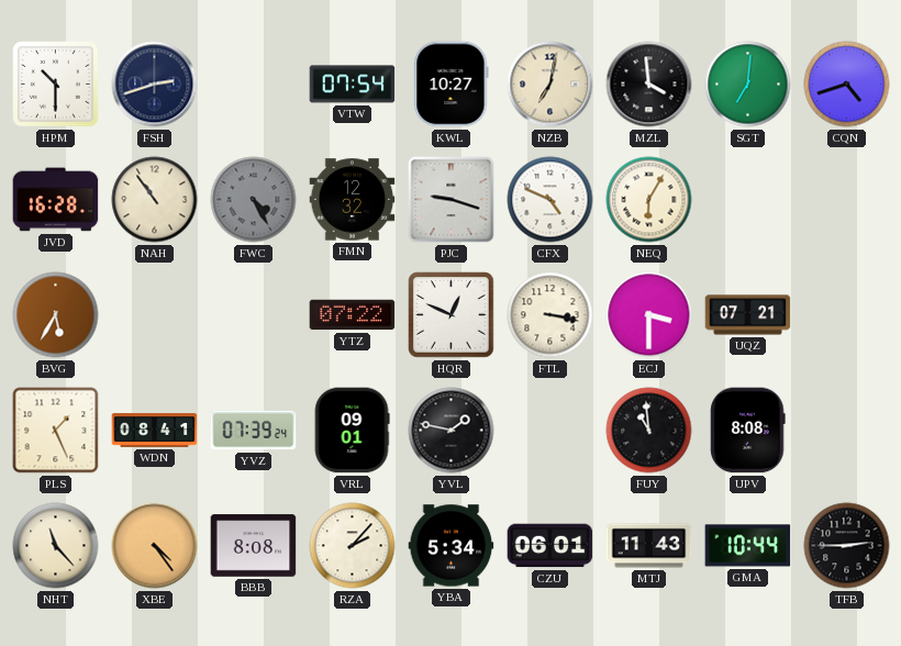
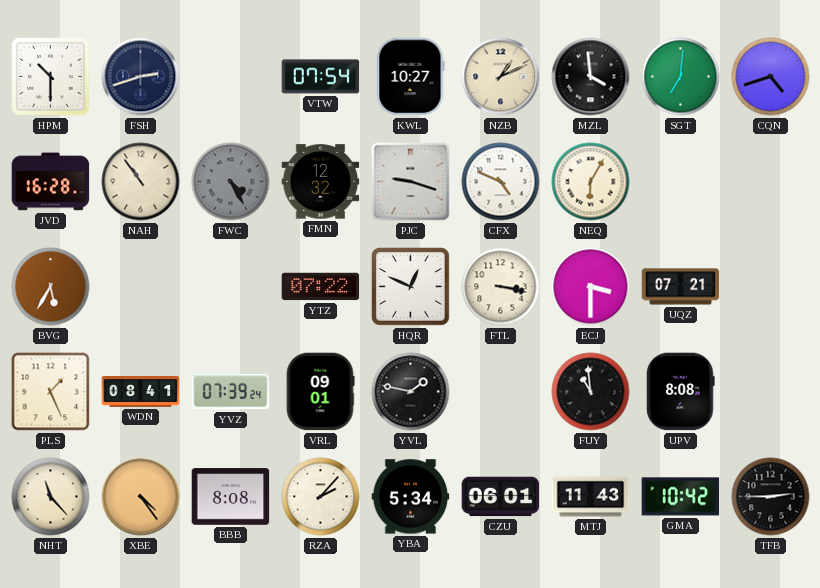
NZB: 7:02 -> 1:11
GMA: 10:44 -> 10:42
